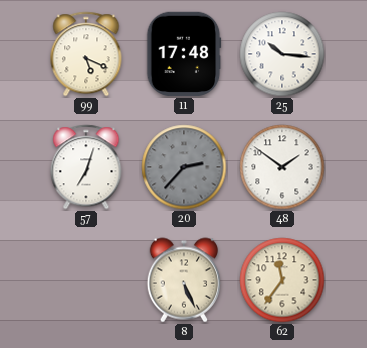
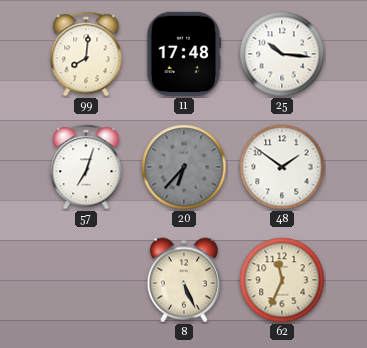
99: 5:19 -> 8:01
20: 2:37 -> 6:37
62: 11:36 -> 11:34
